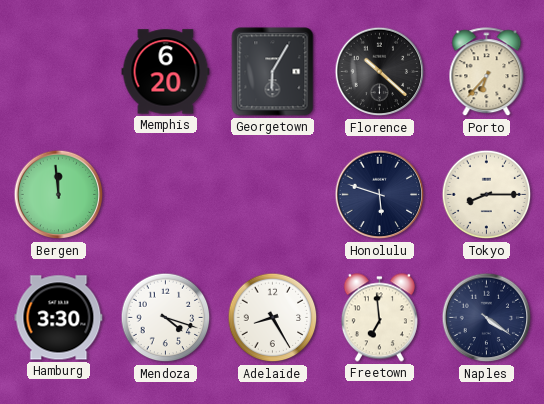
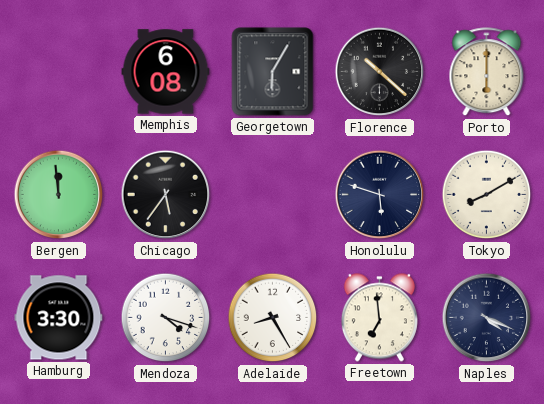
Memphis: 6:20 -> 6:08
Porto: 6:37 -> 6:00
Chicago: none -> 5:36
Tokyo: 8:15 -> 8:10
Naples: 4:21 -> 4:19
